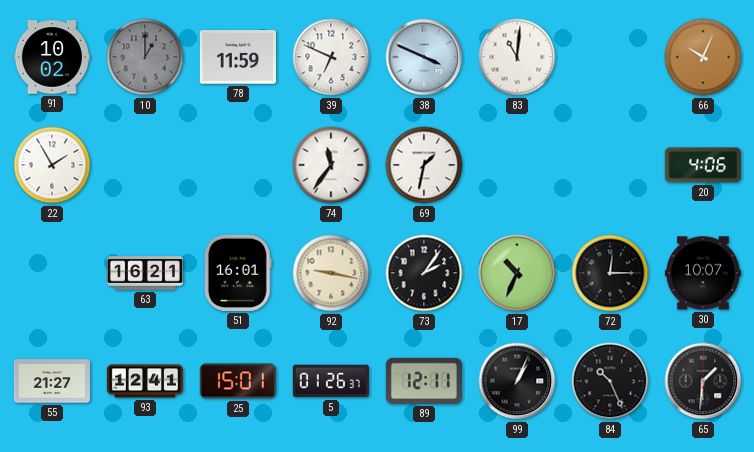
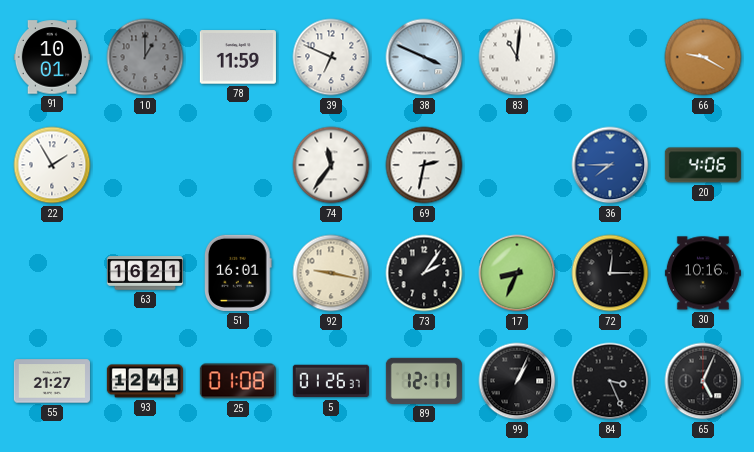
91: 10:02 -> 10:01
66: 10:04 -> 9:20
69: 1:32 -> 2:32
36: none -> 7:45
17: 10:34 -> 8:34
30: 10:07 -> 10:16
25: 15:01 -> 01:08
84: 10:26 -> 3:26
65: 1:31 -> 5:04
